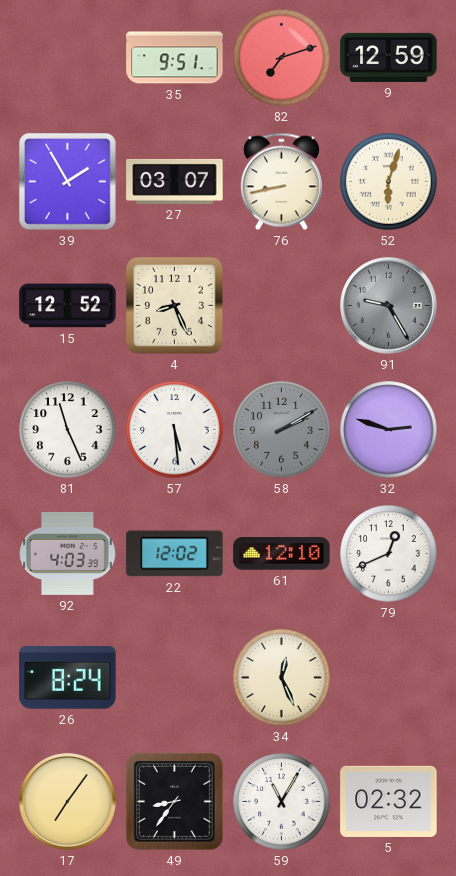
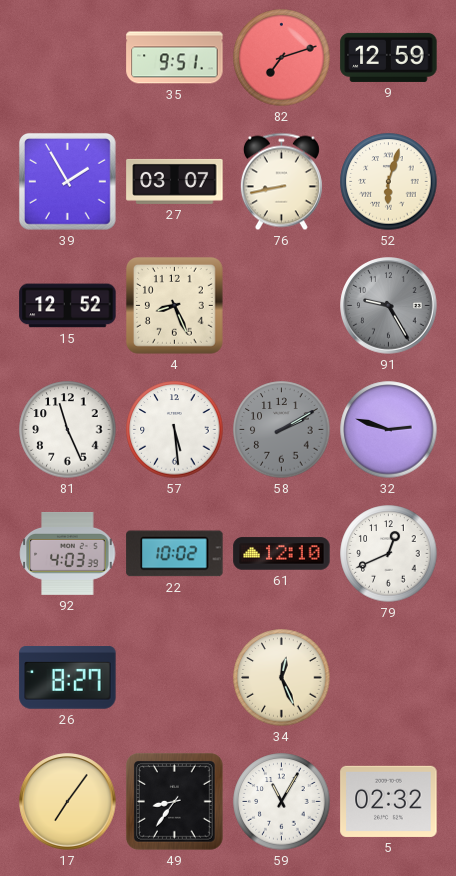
22: 12:02 -> 10:02
26: 8:24 -> 8:27
